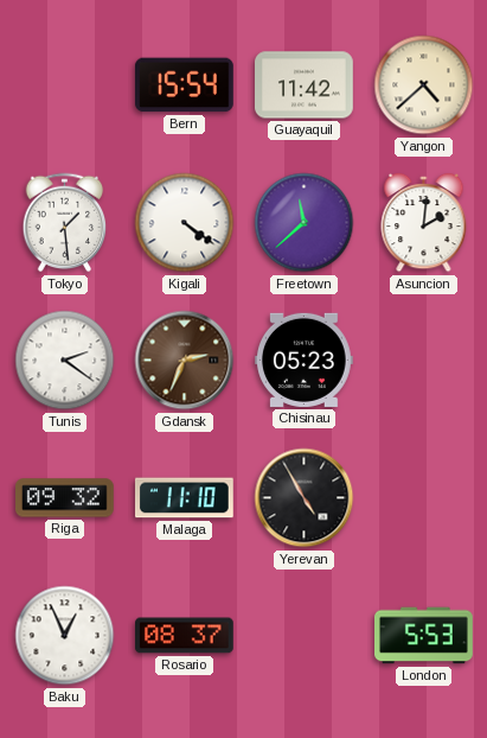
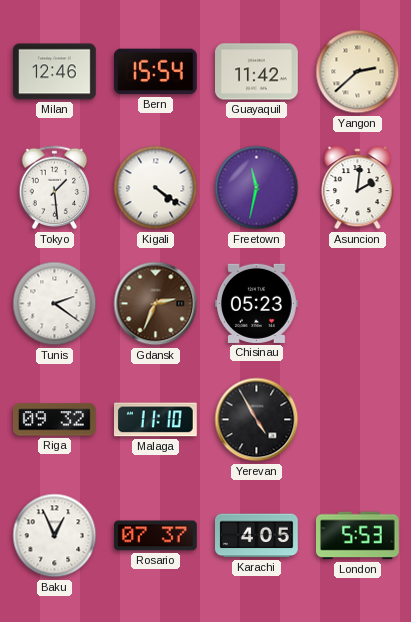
Milan: none -> 12:46
Yangon: 4:38 -> 2:38
Freetown: 11:38 -> 11:32
Rosario: 08:37 -> 07:37
Karachi: none -> 4:05
